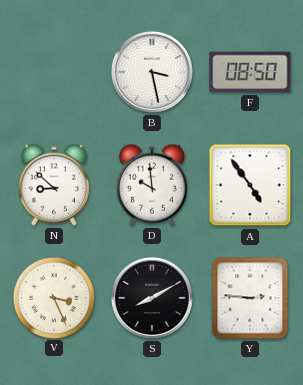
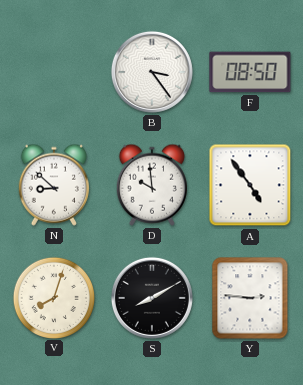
B: 3:28 -> 3:24
V: 3:26 -> 8:03
